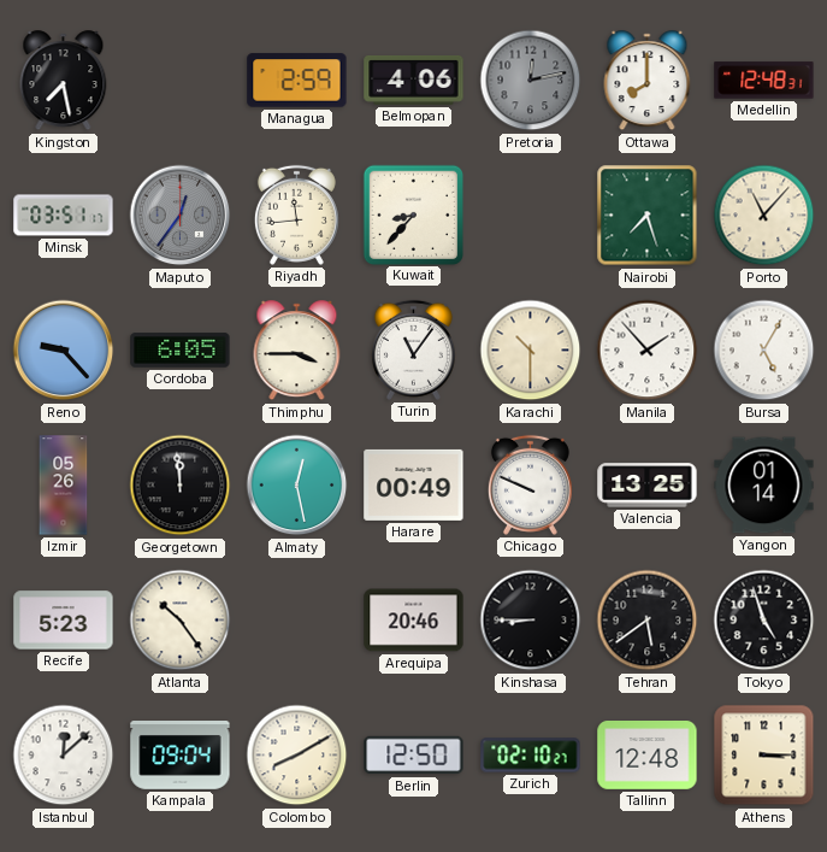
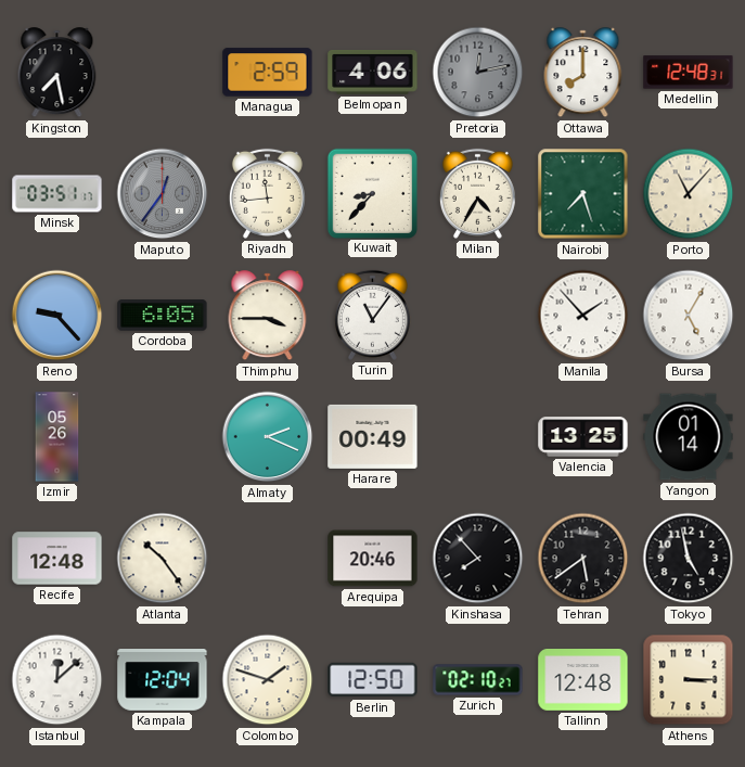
Milan: none -> 4:35
Karachi: 10:30 -> none
Georgetown: 11:59 -> none
Almaty: 12:28 -> 2:19
Chicago: 9:49 -> none
Recife: 5:23 -> 12:48
Kinshasa: 8:45 -> 7:53
Tokyo: 4:57 -> 4:58
Kampala: 09:04 -> 12:04
Colombo: 8:10 -> 1:48
